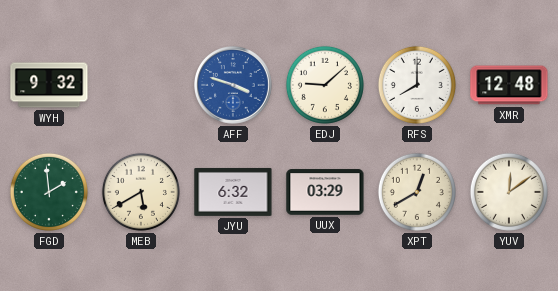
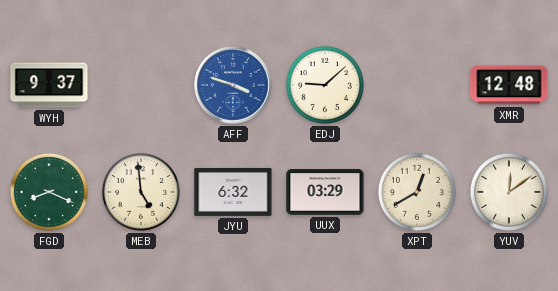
WYH: 9:32 -> 9:37
RFS: 8:00 -> none
FGD: 1:59 -> 8:19
MEB: 5:40 -> 4:59
